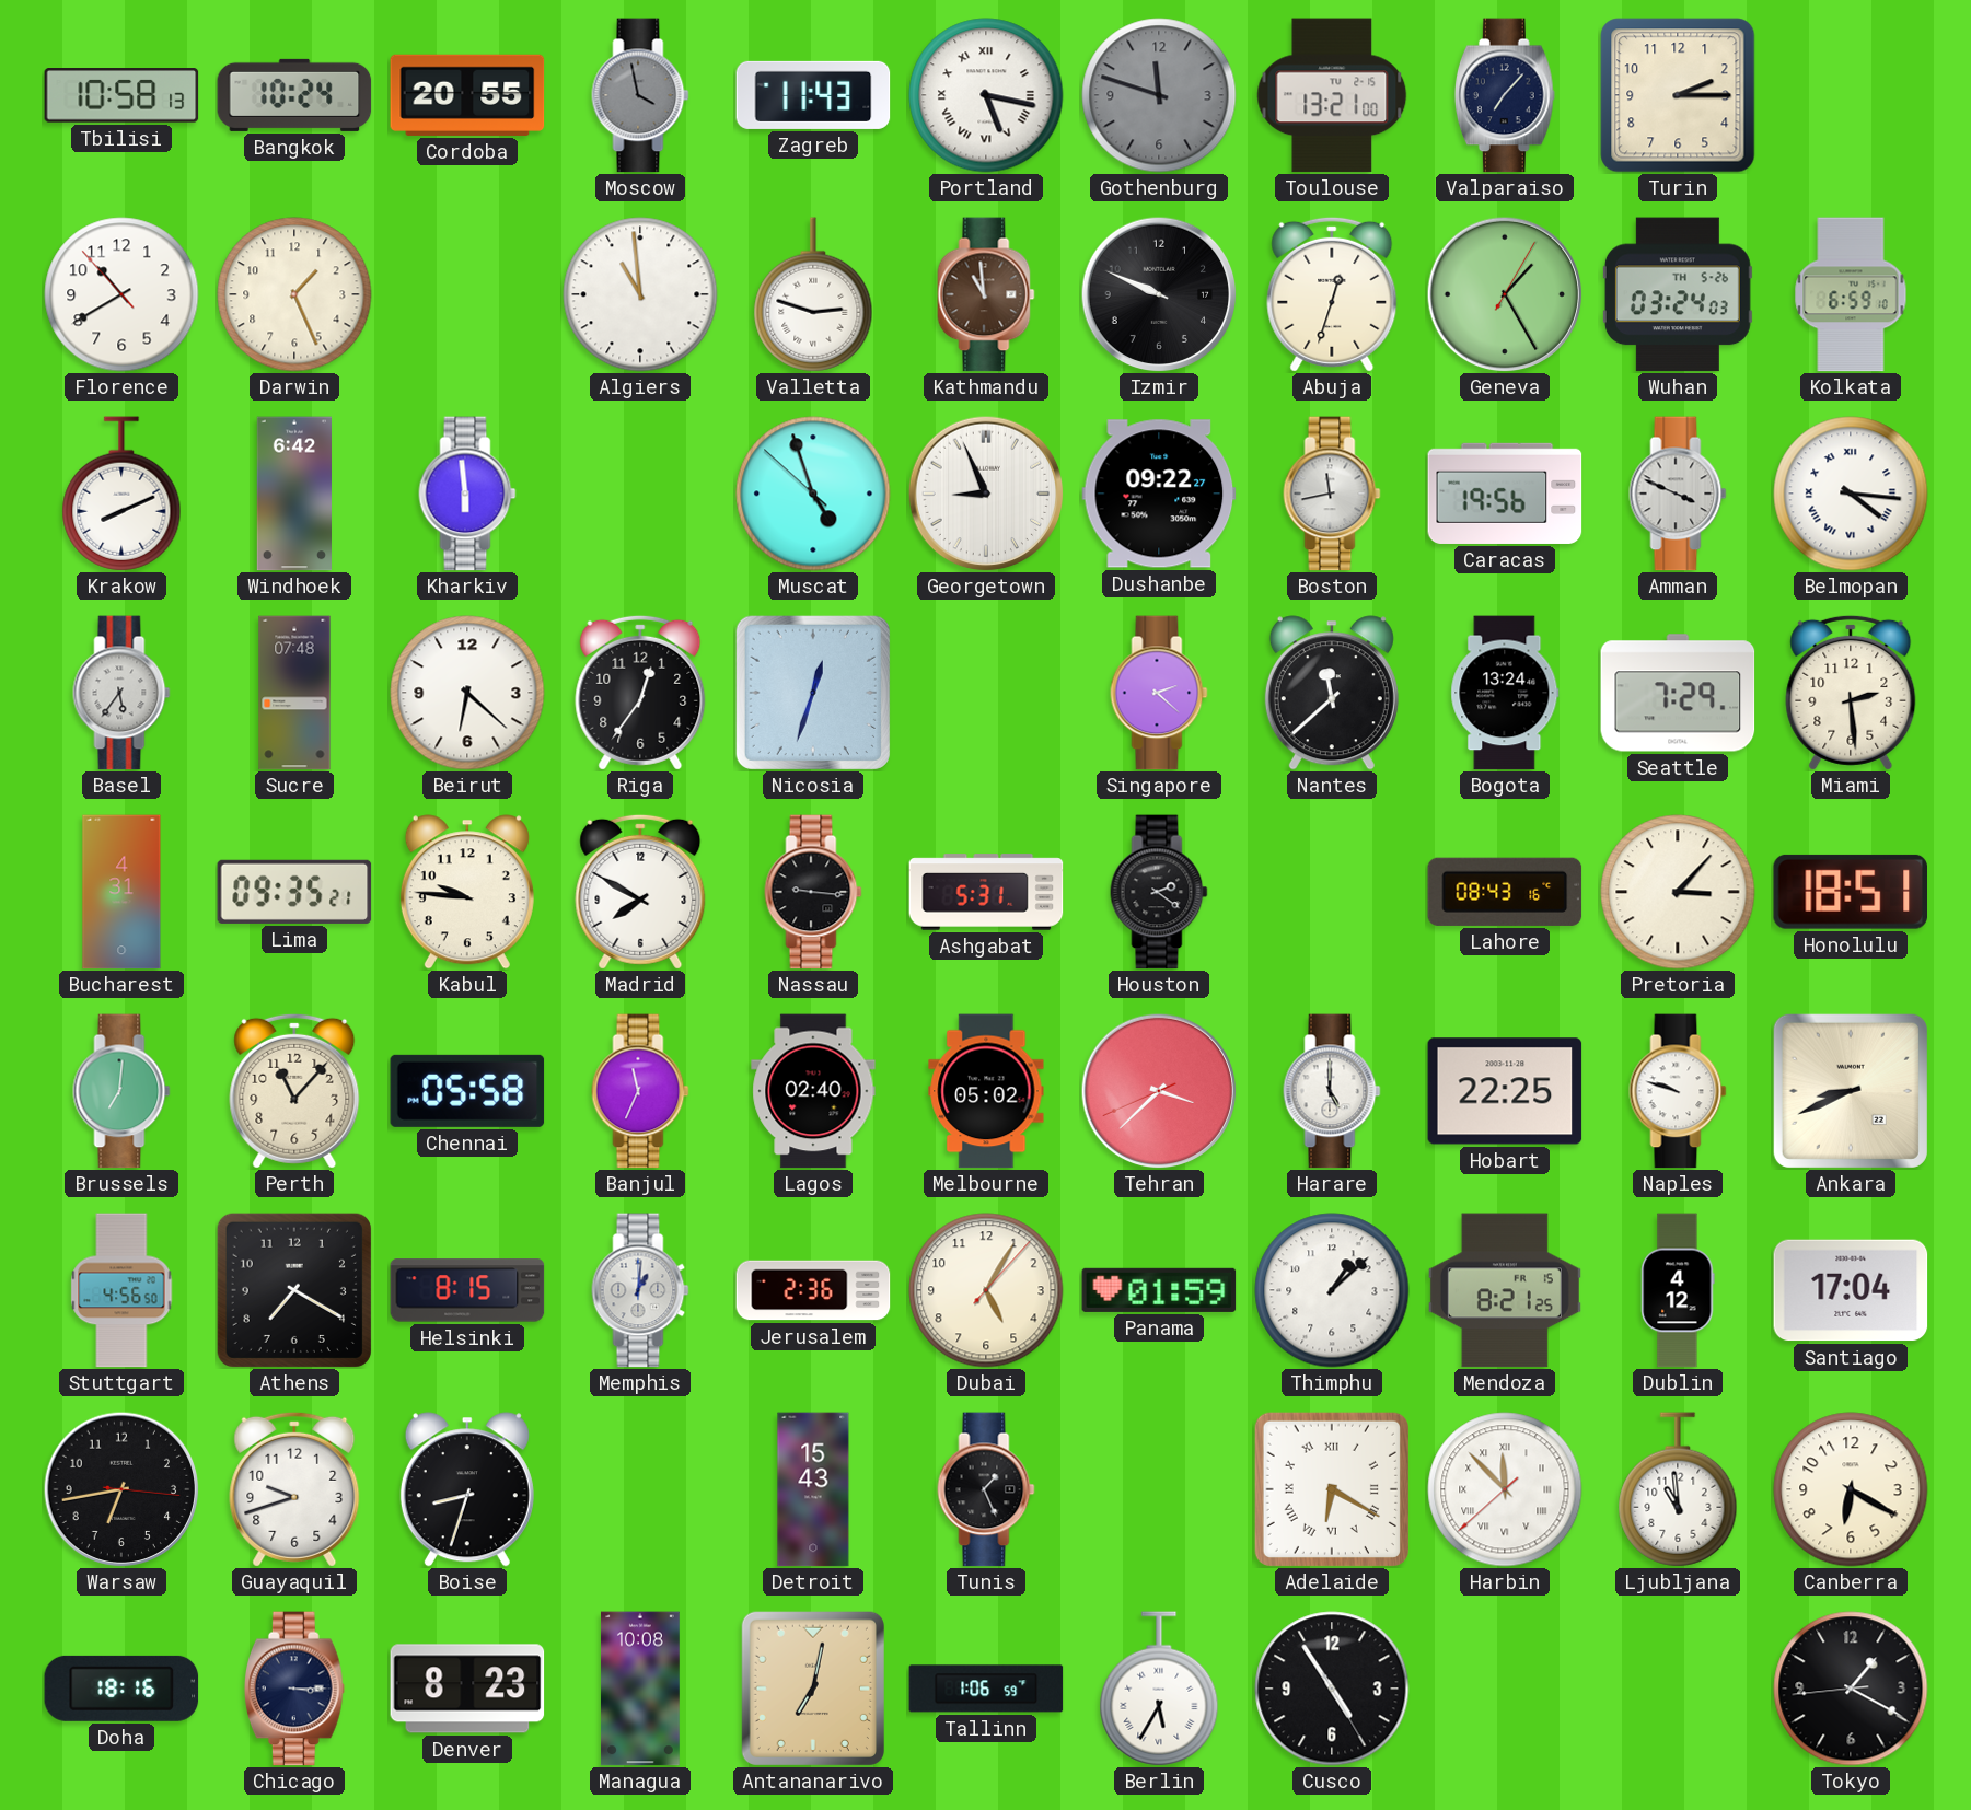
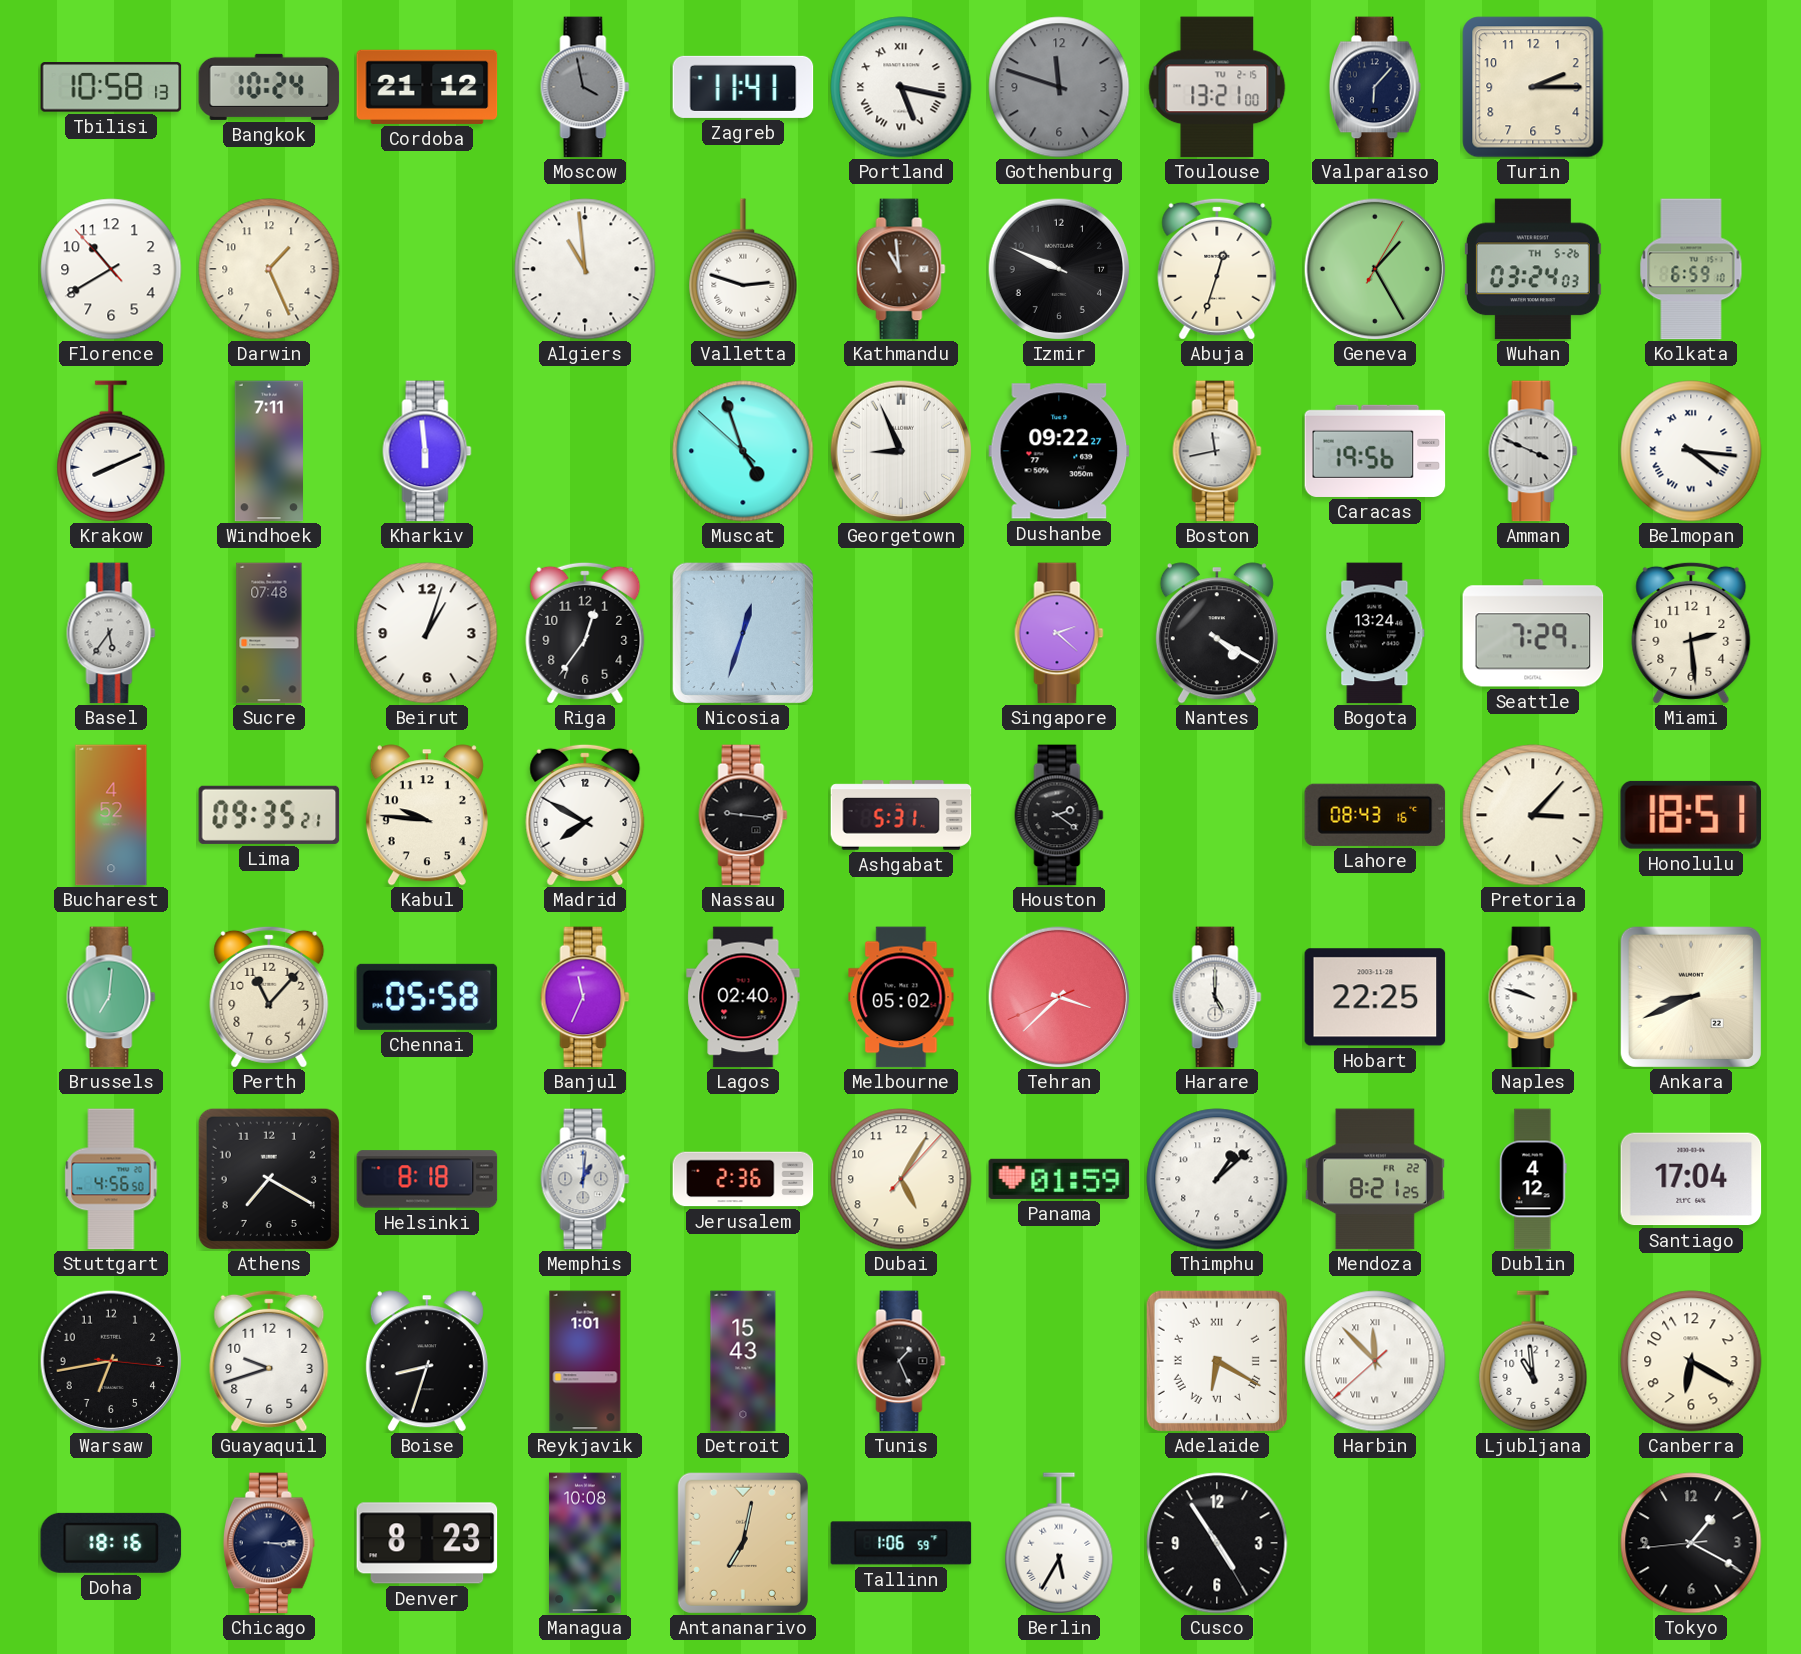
Cordoba: 20:55 -> 21:12
Zagreb: 11:43 -> 11:41
Valparaiso: 7:07 -> 6:07
Windhoek: 6:42 -> 7:11
Beirut: 6:22 -> 1:03
Nantes: 11:38 -> 4:20
Bucharest: 4:31 -> 4:52
Helsinki: 8:15 -> 8:18
Mendoza date: FR 15 -> FR 22
Reykjavik: none -> 1:01
